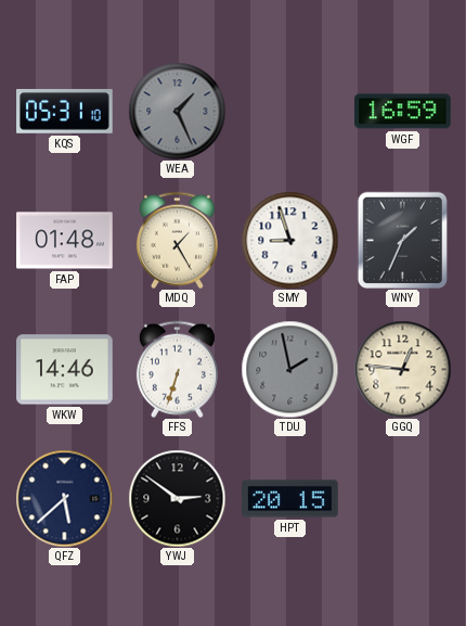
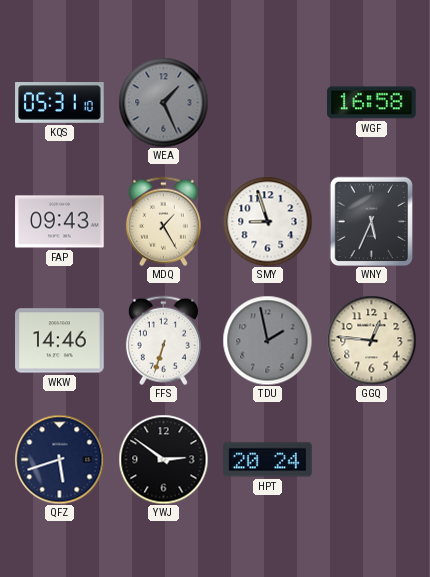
WGF: 16:59 -> 16:58
FAP: 01:48 -> 09:43
WNY: 1:34 -> 5:34
QFZ: 5:38 -> 5:42
HPT: 20:15 -> 20:24
